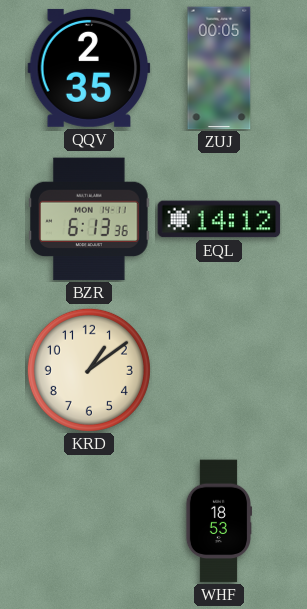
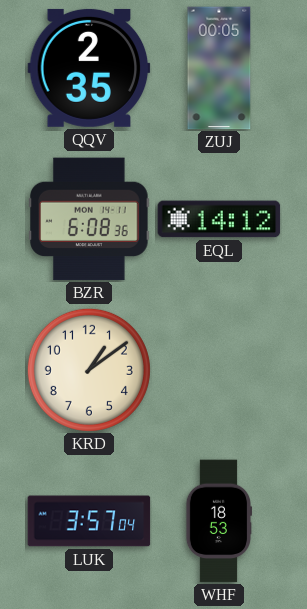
BZR: 6:13 -> 6:08
LUK: none -> 3:57
